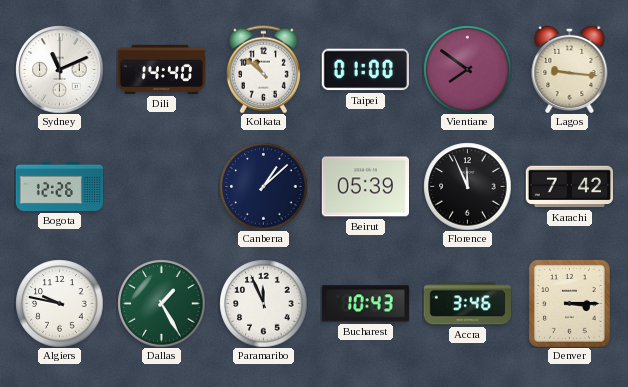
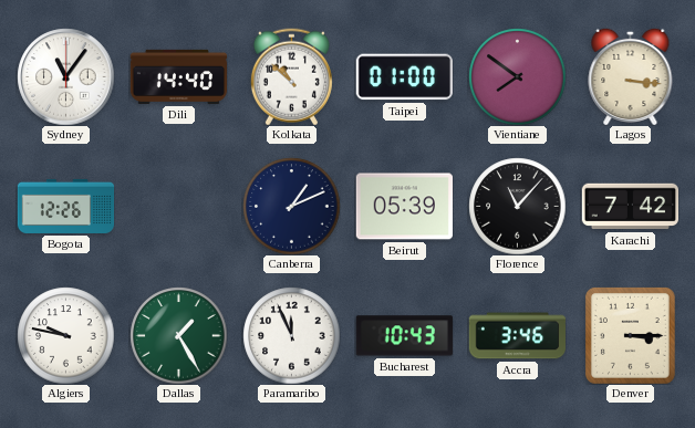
Sydney: 11:11 -> 11:06
Lagos: 9:16 -> 3:16
Canberra: 1:08 -> 1:11
Florence: 11:56 -> 11:07
